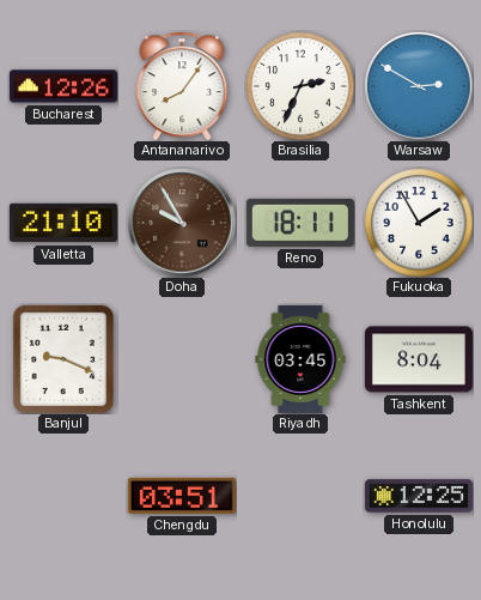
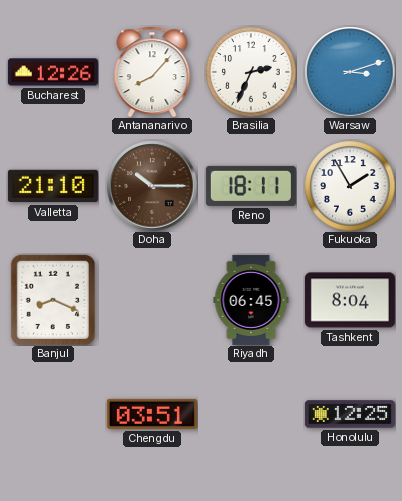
Antananarivo: 8:06 -> 8:07
Warsaw: 2:50 -> 3:12
Doha: 9:55 -> 10:15
Banjul: 9:19 -> 8:19
Riyadh: 03:45 -> 06:45
